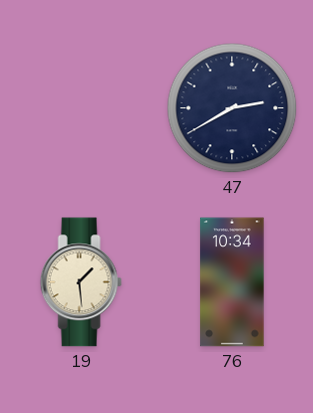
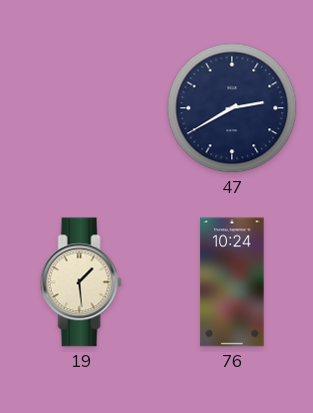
76: 10:34 -> 10:24
